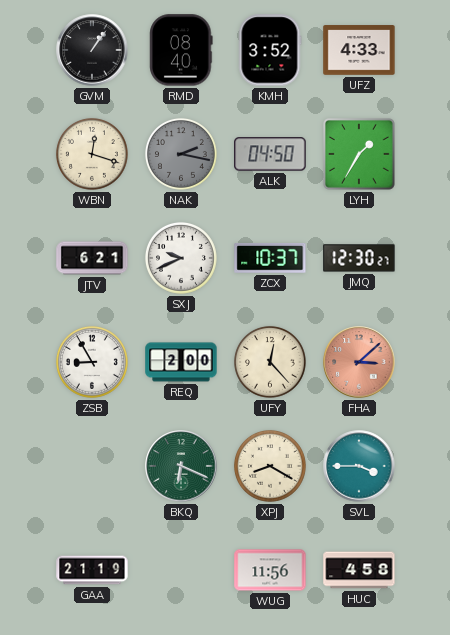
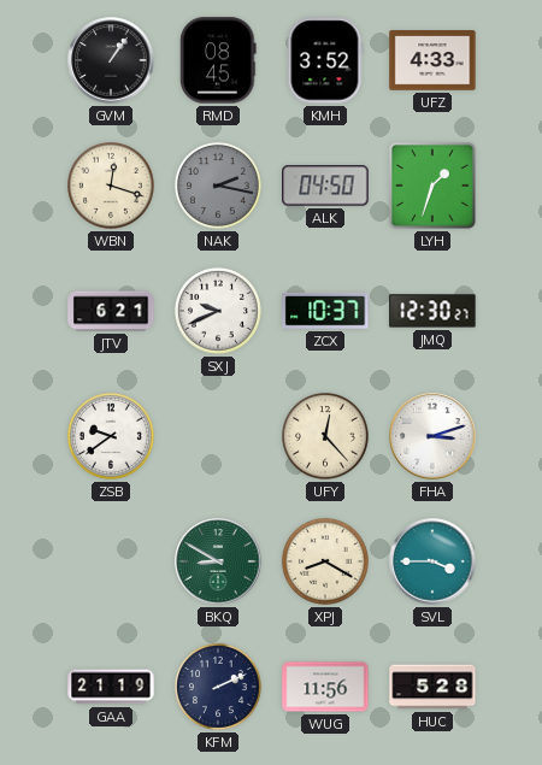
RMD: 08:40 -> 08:45
LYH: 1:35 -> 1:33
ZSB: 8:55 -> 9:39
REQ: 2:00 -> none
FHA: 3:08 -> 3:12
FHA dial: salmon -> white
BKQ: 6:19 -> 8:50
KFM: none -> 2:11
HUC: 4:58 -> 5:28
